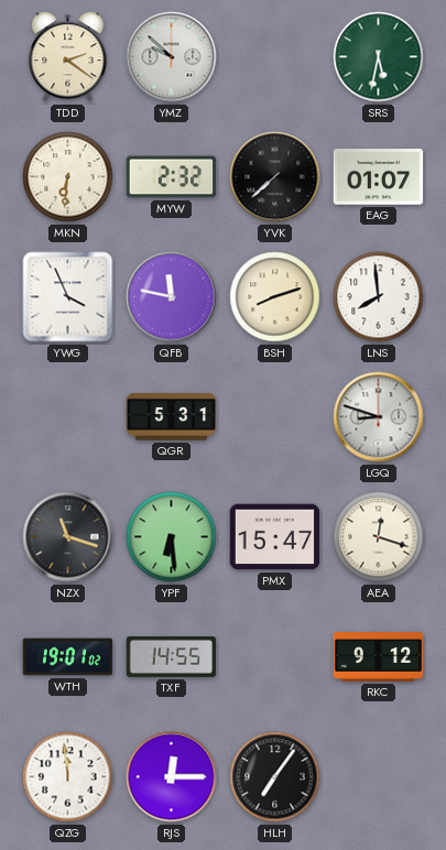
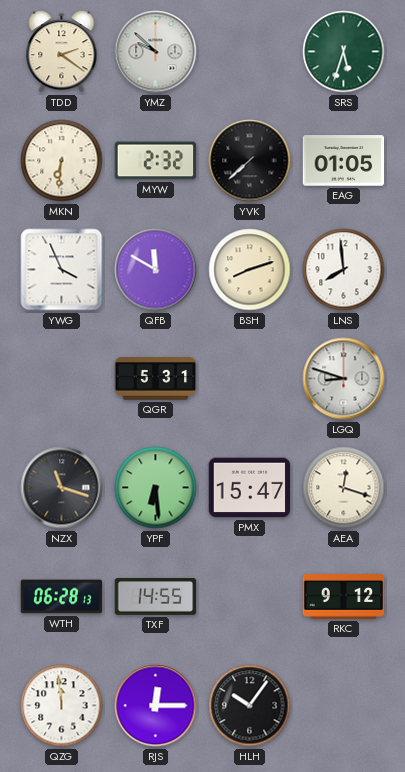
SRS: 5:32 -> 5:33
EAG: 01:07 -> 01:05
QFB: 11:47 -> 11:50
WTH: 19:01 -> 06:28
HLH: 7:06 -> 10:06
